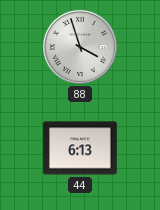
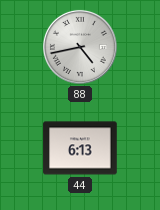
88: 3:57 -> 4:43
